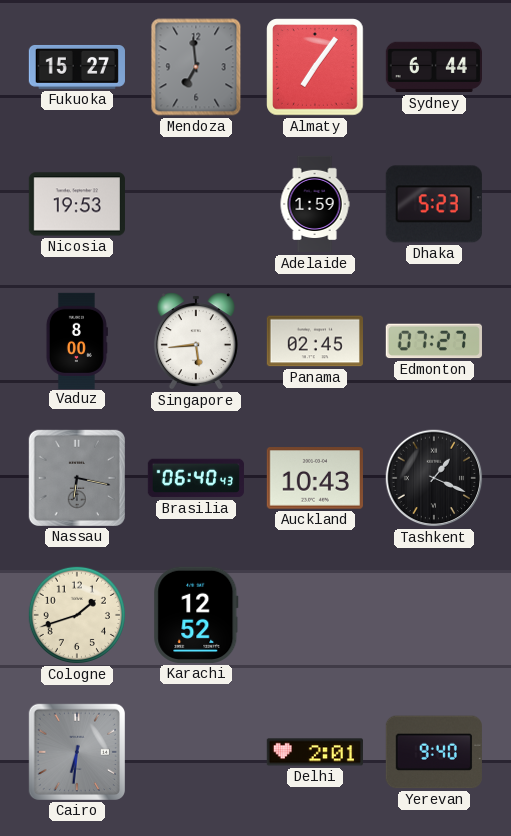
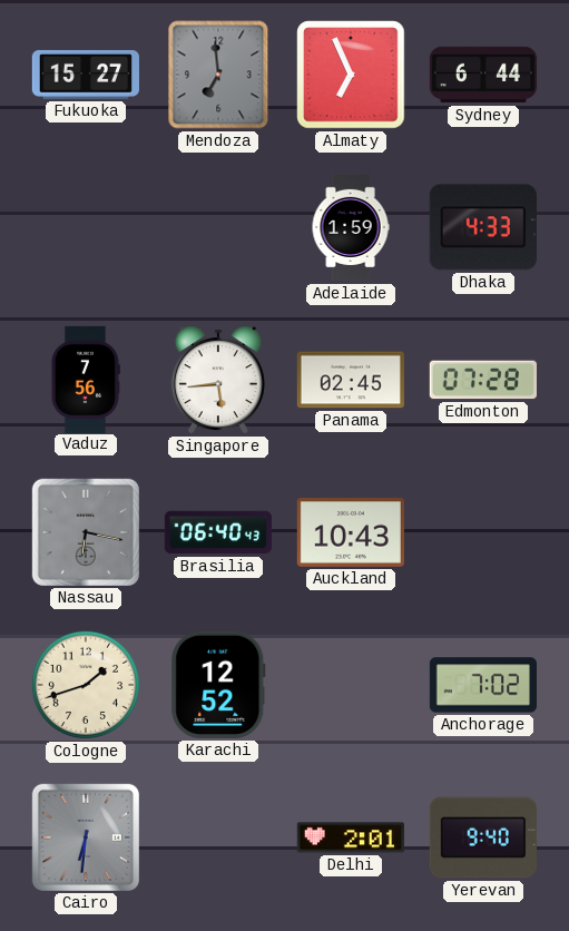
Almaty: 7:06 -> 6:56
Nicosia: 19:53 -> none
Dhaka: 5:23 -> 4:33
Vaduz: 8:00 -> 7:56
Edmonton: 07:27 -> 07:28
Tashkent: 1:19 -> none
Anchorage: none -> 7:02
